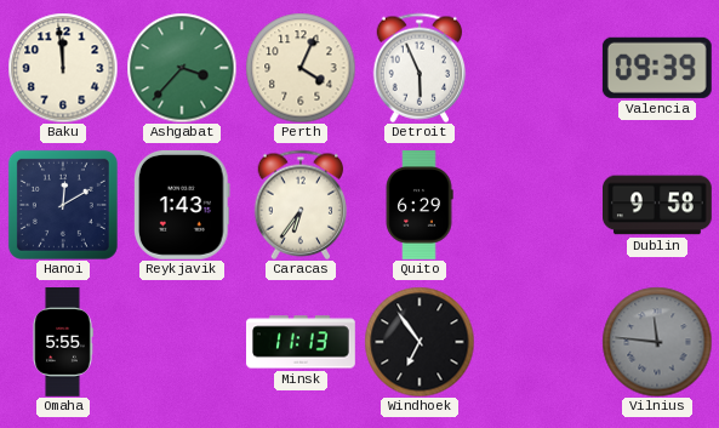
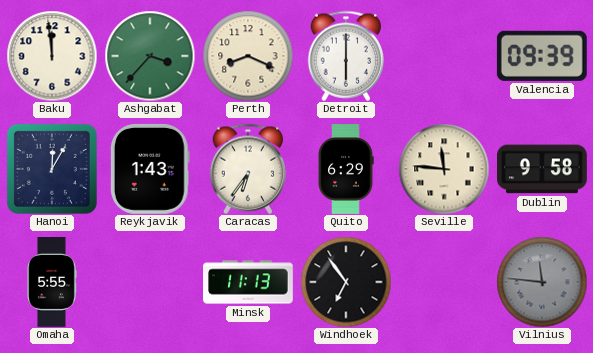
Perth: 4:04 -> 8:19
Detroit: 5:56 -> 6:00
Hanoi: 12:10 -> 12:05
Seville: none -> 11:46
